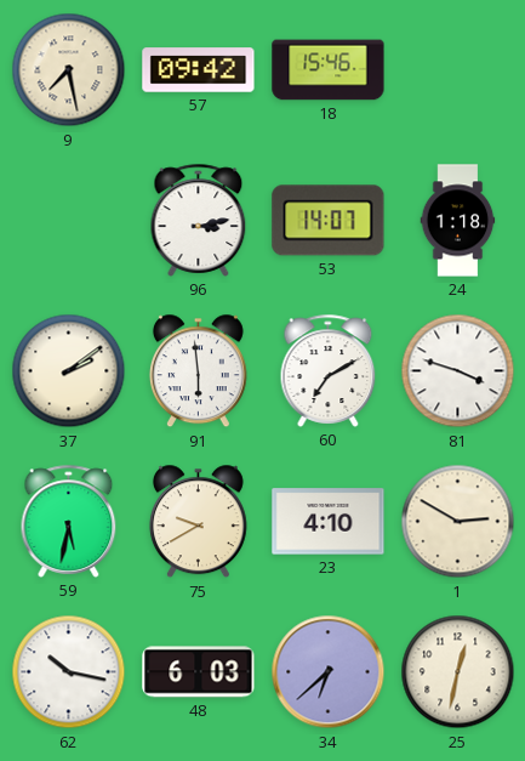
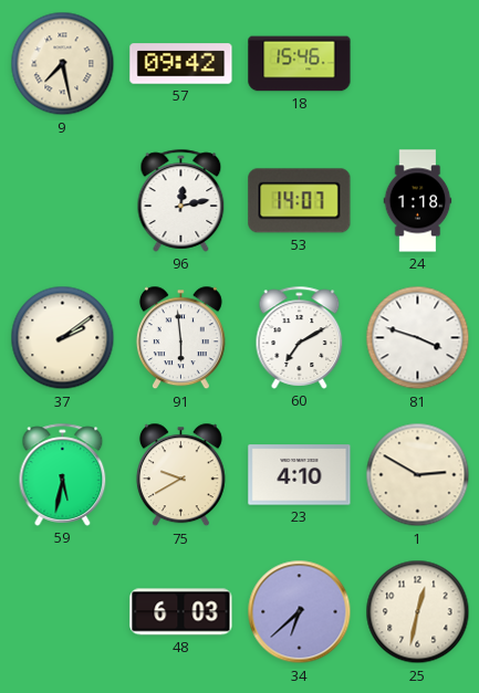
96: 3:13 -> 12:13
62: 10:17 -> none
